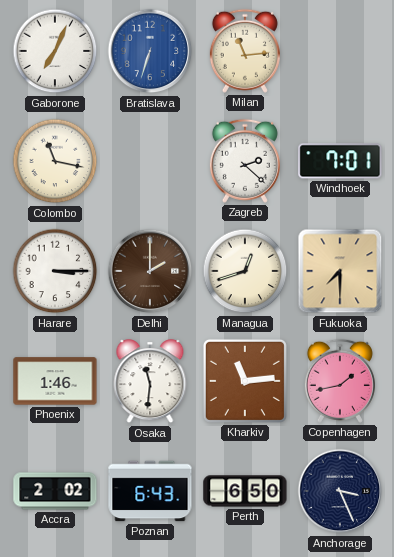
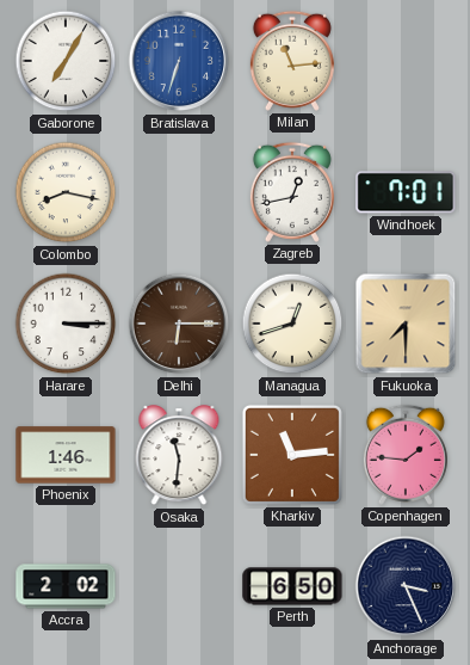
Gaborone: 7:04 -> 7:05
Colombo: 11:17 -> 8:17
Zagreb: 2:22 -> 12:43
Delhi: 2:00 -> 6:15
Copenhagen: 1:43 -> 1:46
Poznan: 6:43 -> none
